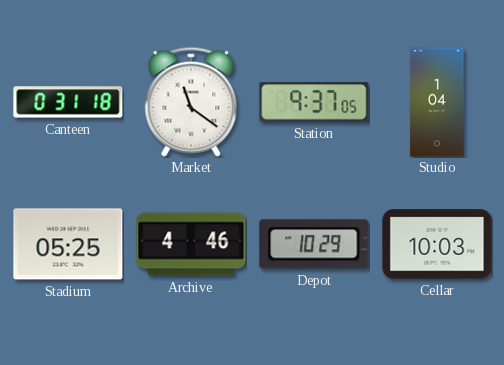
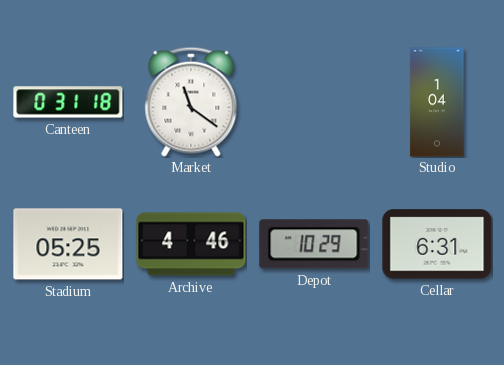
Station: 9:37 -> none
Cellar: 10:03 -> 6:31
